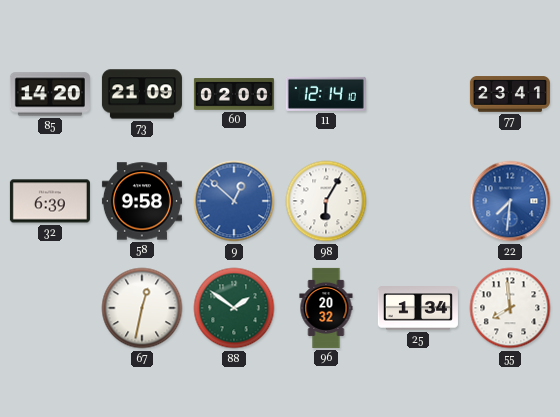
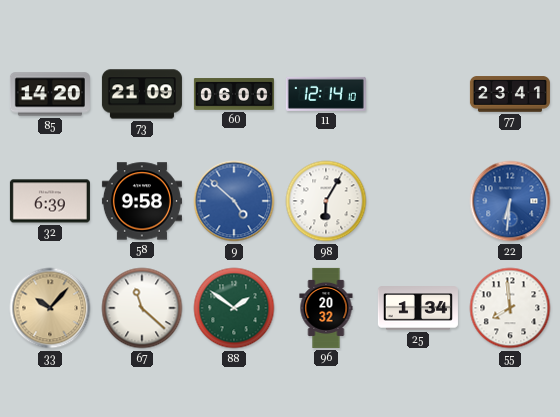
60: 02:00 -> 06:00
9: 12:52 -> 4:52
22: 7:31 -> 6:31
33: none -> 10:07
67: 12:32 -> 11:22
